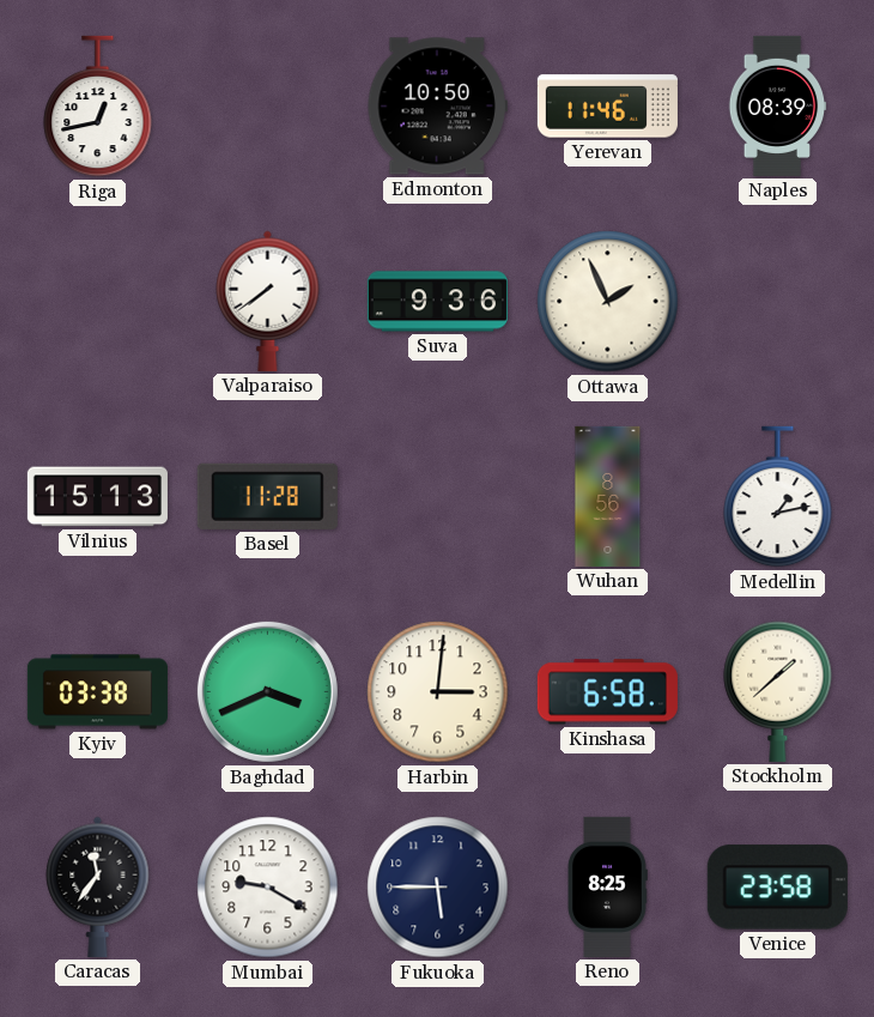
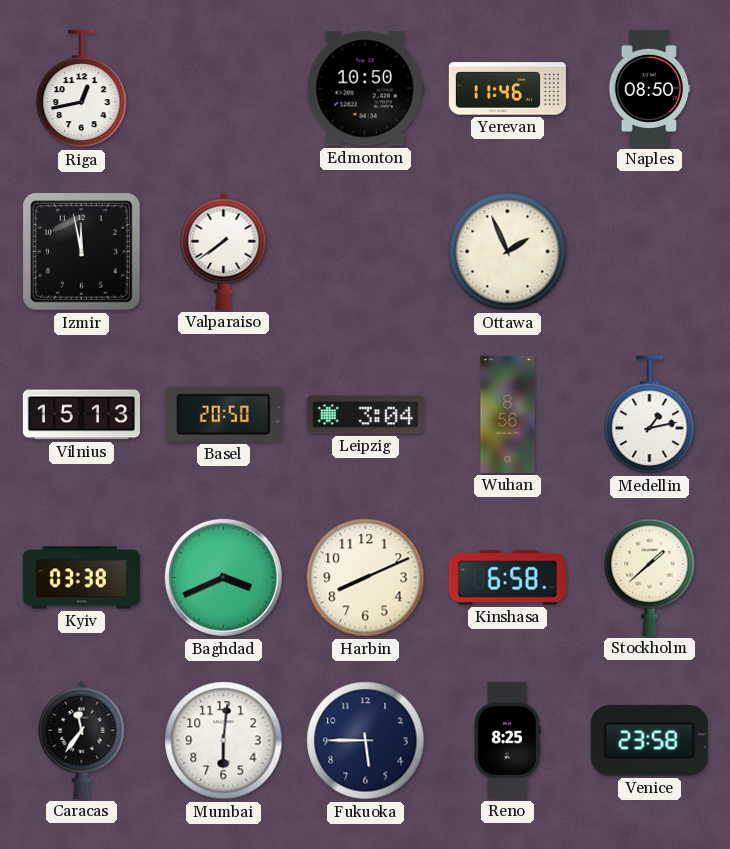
Naples: 08:39 -> 08:50
Izmir: none -> 11:58
Suva: 9:36 -> none
Basel: 11:28 -> 20:50
Leipzig: none -> 3:04
Harbin: 3:01 -> 8:11
Mumbai: 9:20 -> 6:01
